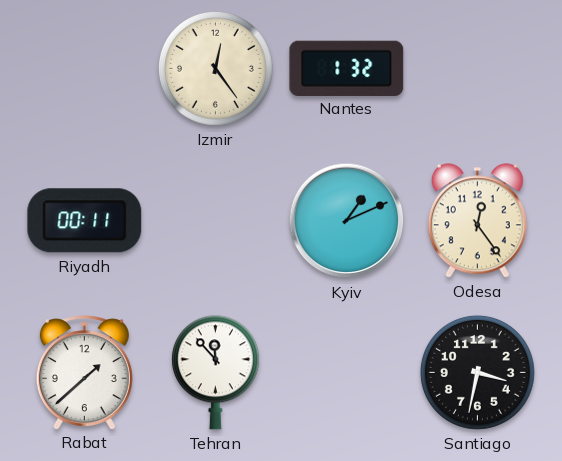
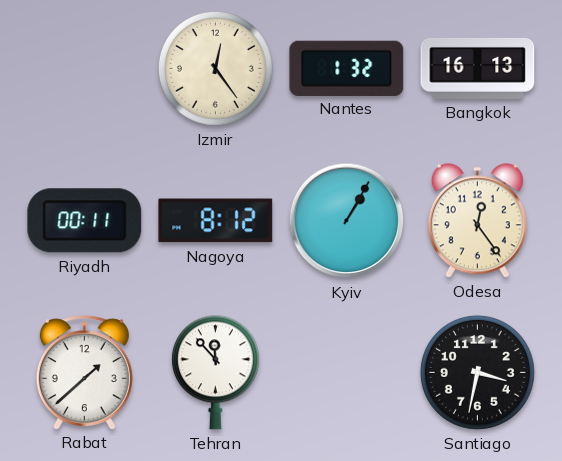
Bangkok: none -> 16:13
Nagoya: none -> 8:12
Kyiv: 1:11 -> 1:05
